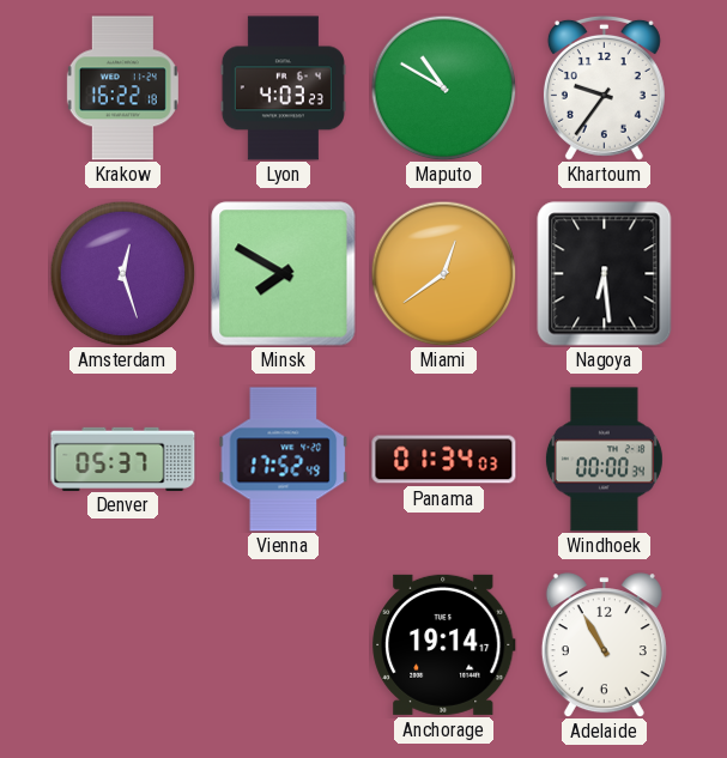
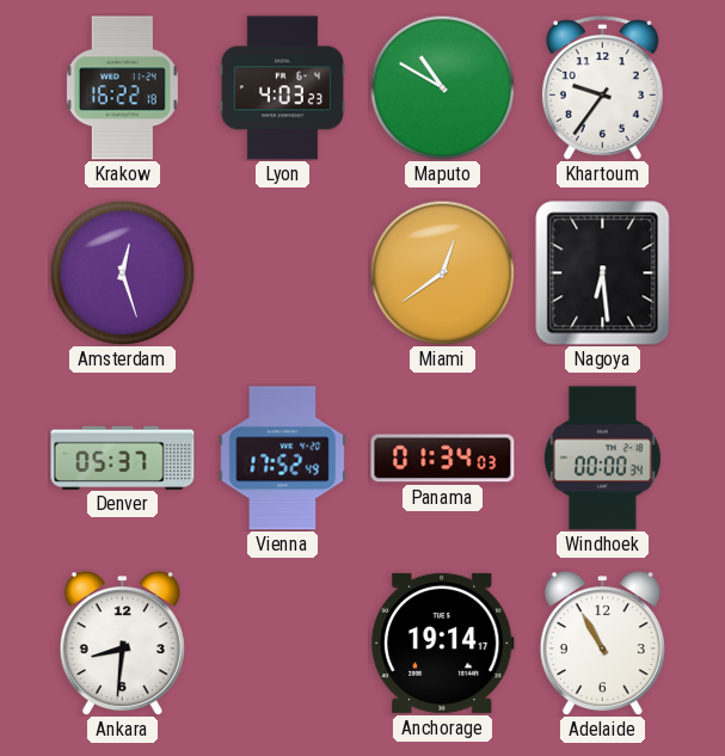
Minsk: 7:50 -> none
Ankara: none -> 8:31
